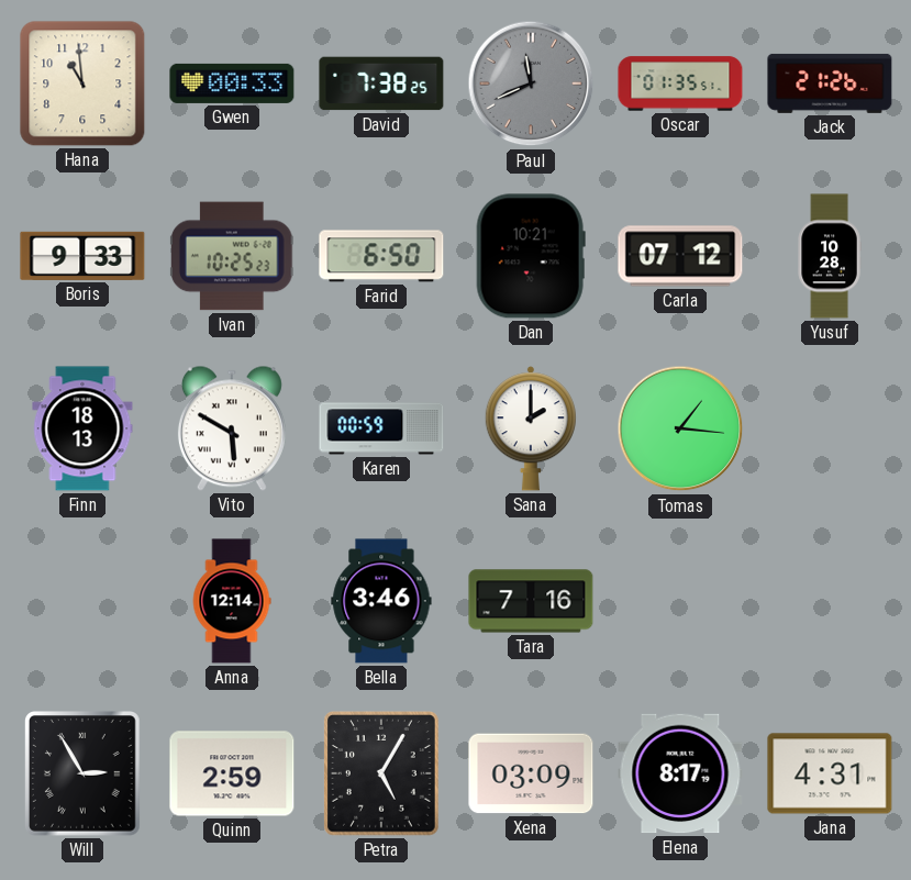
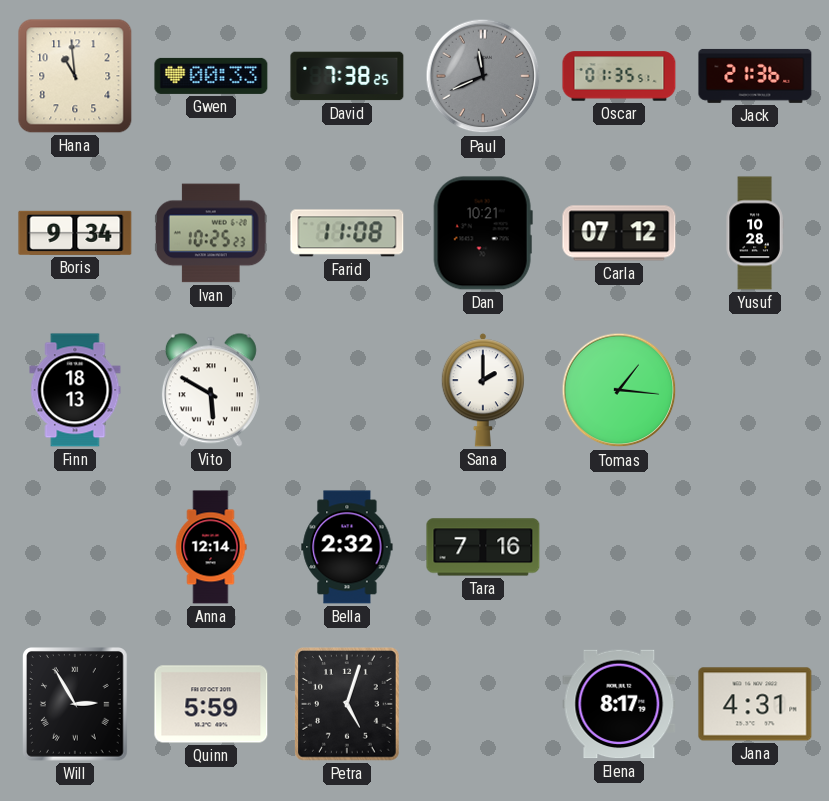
Jack: 21:26 -> 21:36
Boris: 9:33 -> 9:34
Farid: 6:50 -> 11:08
Karen: 00:59 -> none
Bella: 3:46 -> 2:32
Quinn: 2:59 -> 5:59
Petra: 5:05 -> 5:03
Xena: 03:09 -> none
